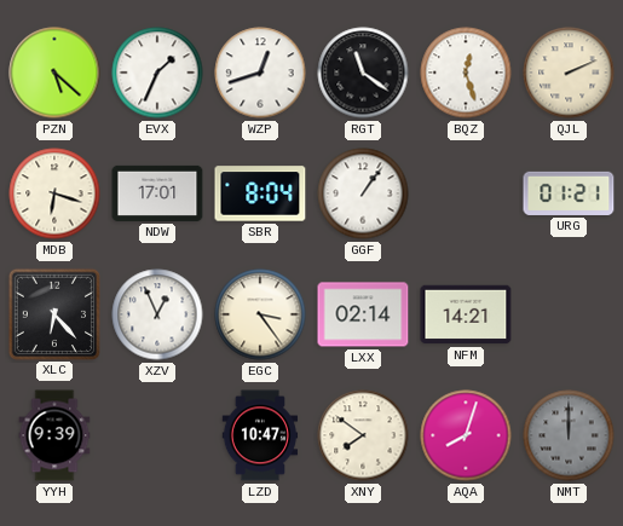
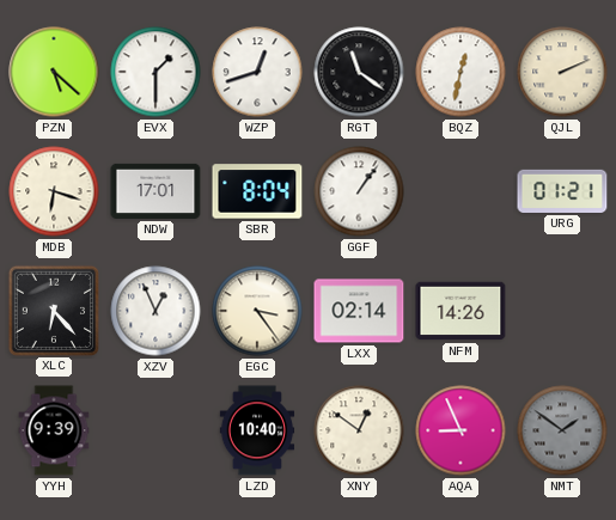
EVX: 1:34 -> 1:30
BQZ: 12:27 -> 12:32
NFM: 14:21 -> 14:26
LZD: 10:47 -> 10:40
XNY: 7:51 -> 12:51
AQA: 8:03 -> 8:56
NMT: 12:00 -> 1:51
